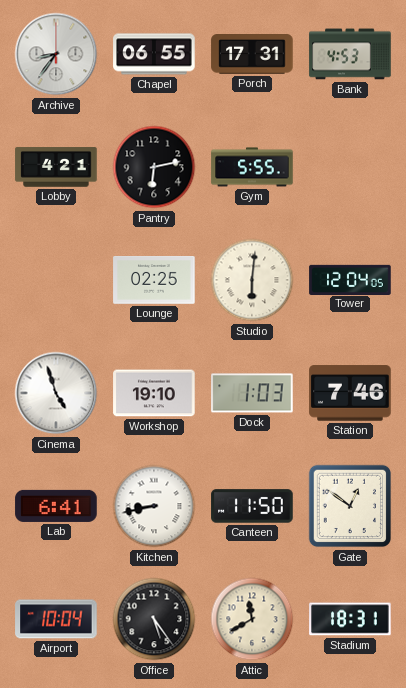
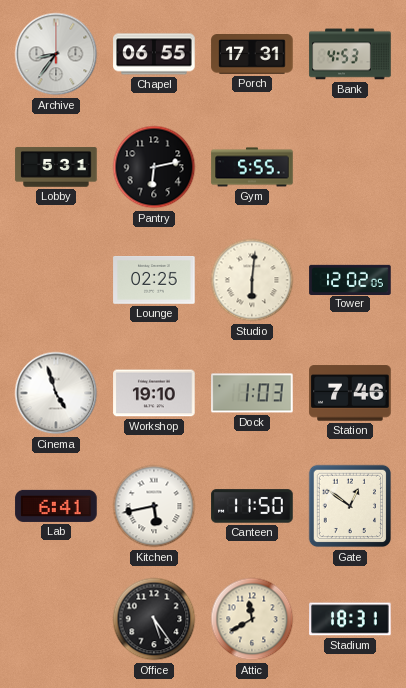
Lobby: 4:21 -> 5:31
Tower: 12:04 -> 12:02
Kitchen: 8:43 -> 5:43
Airport: 10:04 -> none
